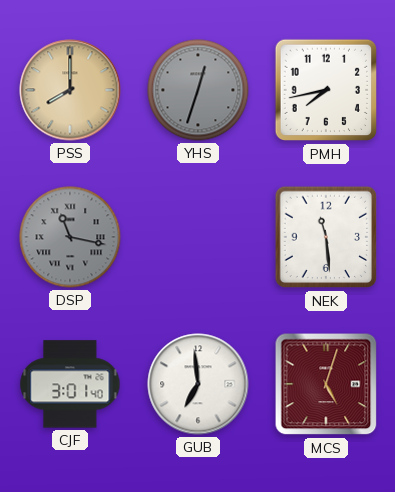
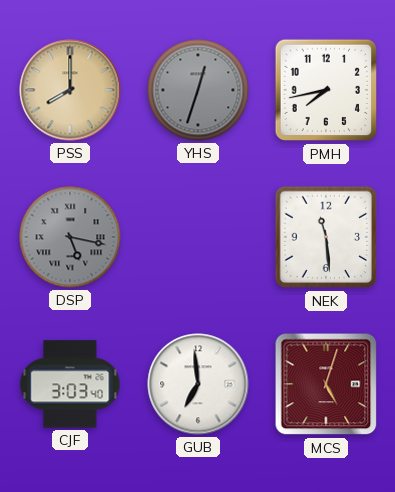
DSP: 11:17 -> 5:17
CJF: 3:01 -> 3:03
